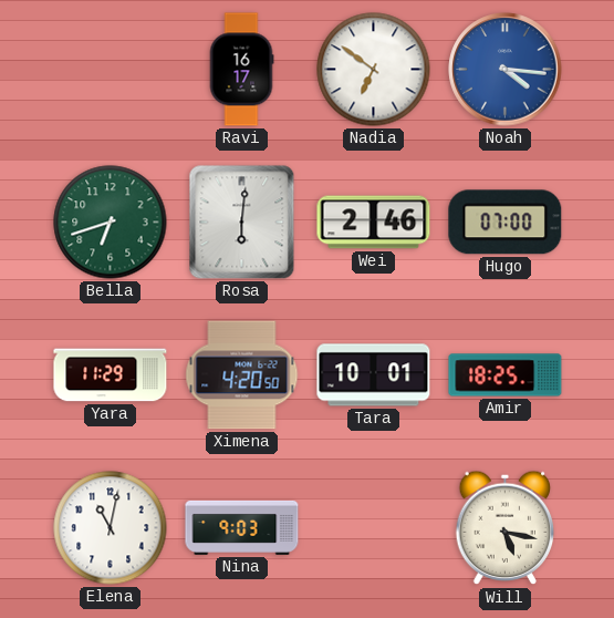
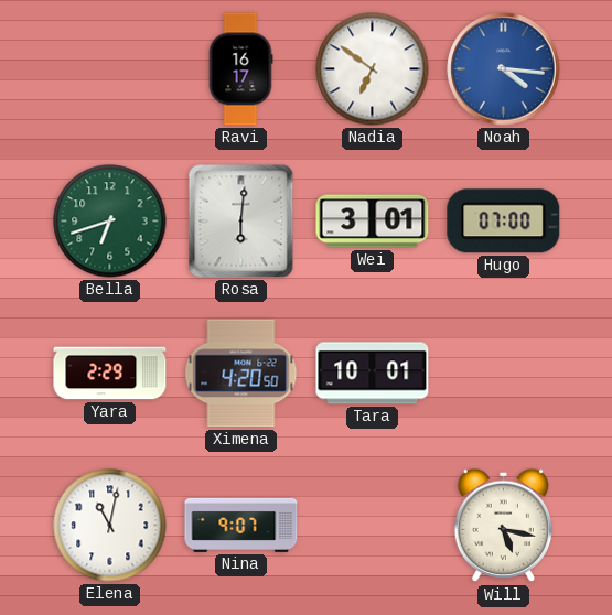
Wei: 2:46 -> 3:01
Yara: 11:29 -> 2:29
Amir: 18:25 -> none
Nina: 9:03 -> 9:07
